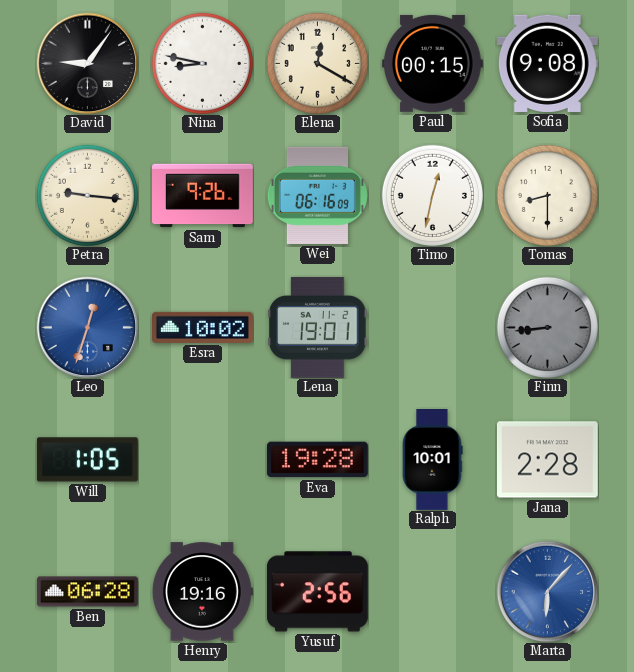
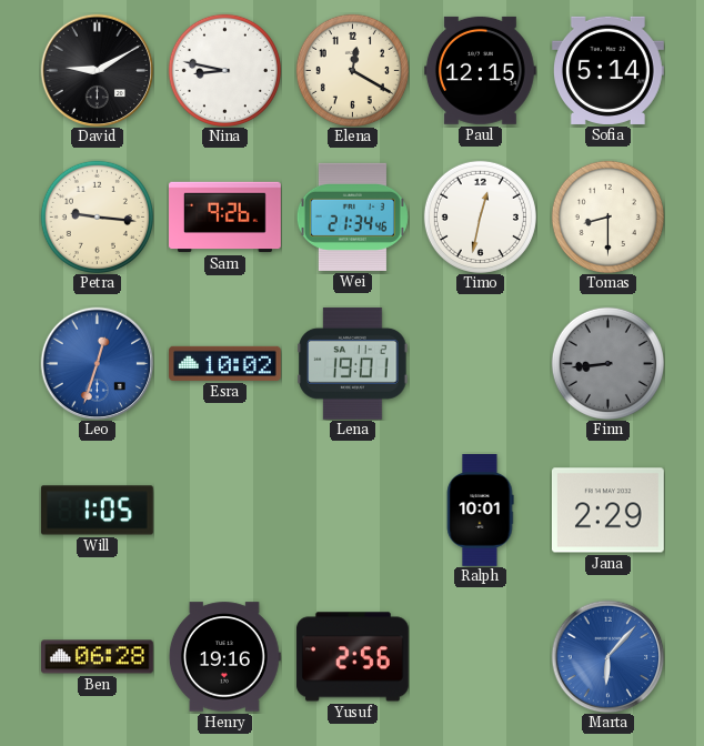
David: 9:06 -> 9:10
Paul: 00:15 -> 12:15
Sofia: 9:08 -> 5:14
Wei: 06:16 -> 21:34
Eva: 19:28 -> none
Jana: 2:28 -> 2:29
